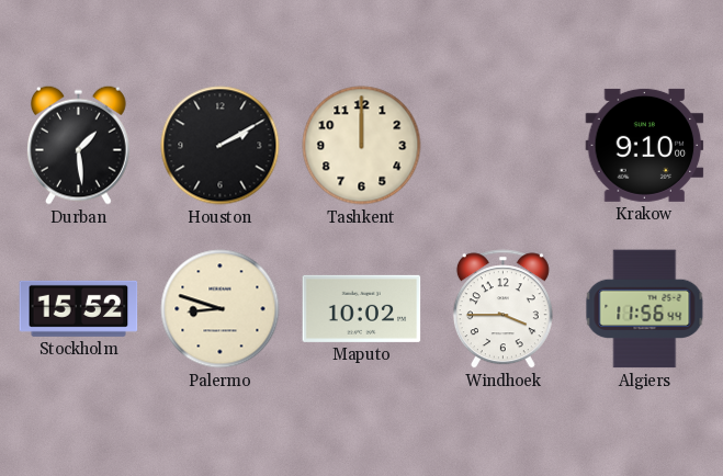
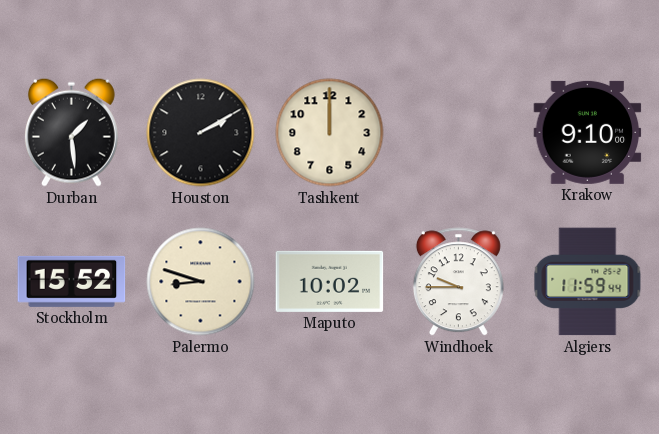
Windhoek: 3:45 -> 9:45
Algiers: 11:56 -> 11:59
